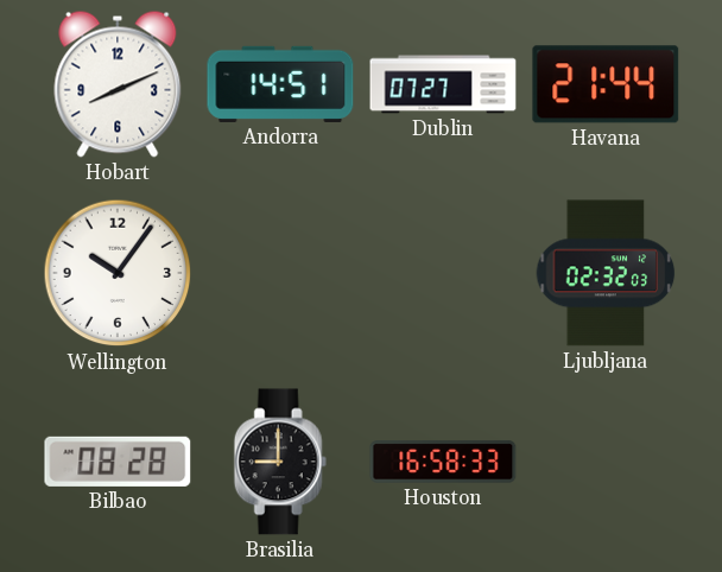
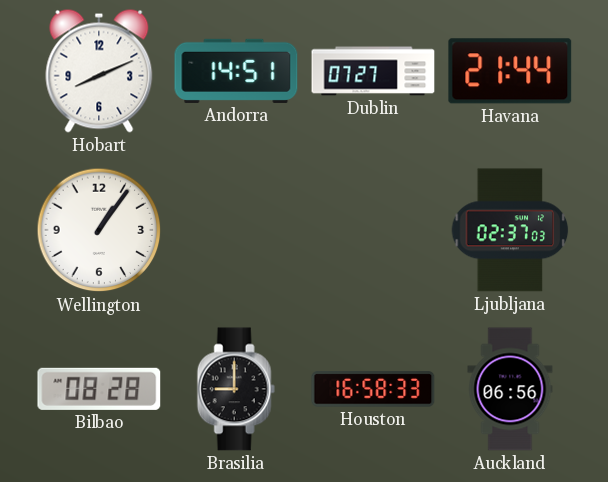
Wellington: 10:06 -> 1:06
Ljubljana: 02:32 -> 02:37
Auckland: none -> 06:56
